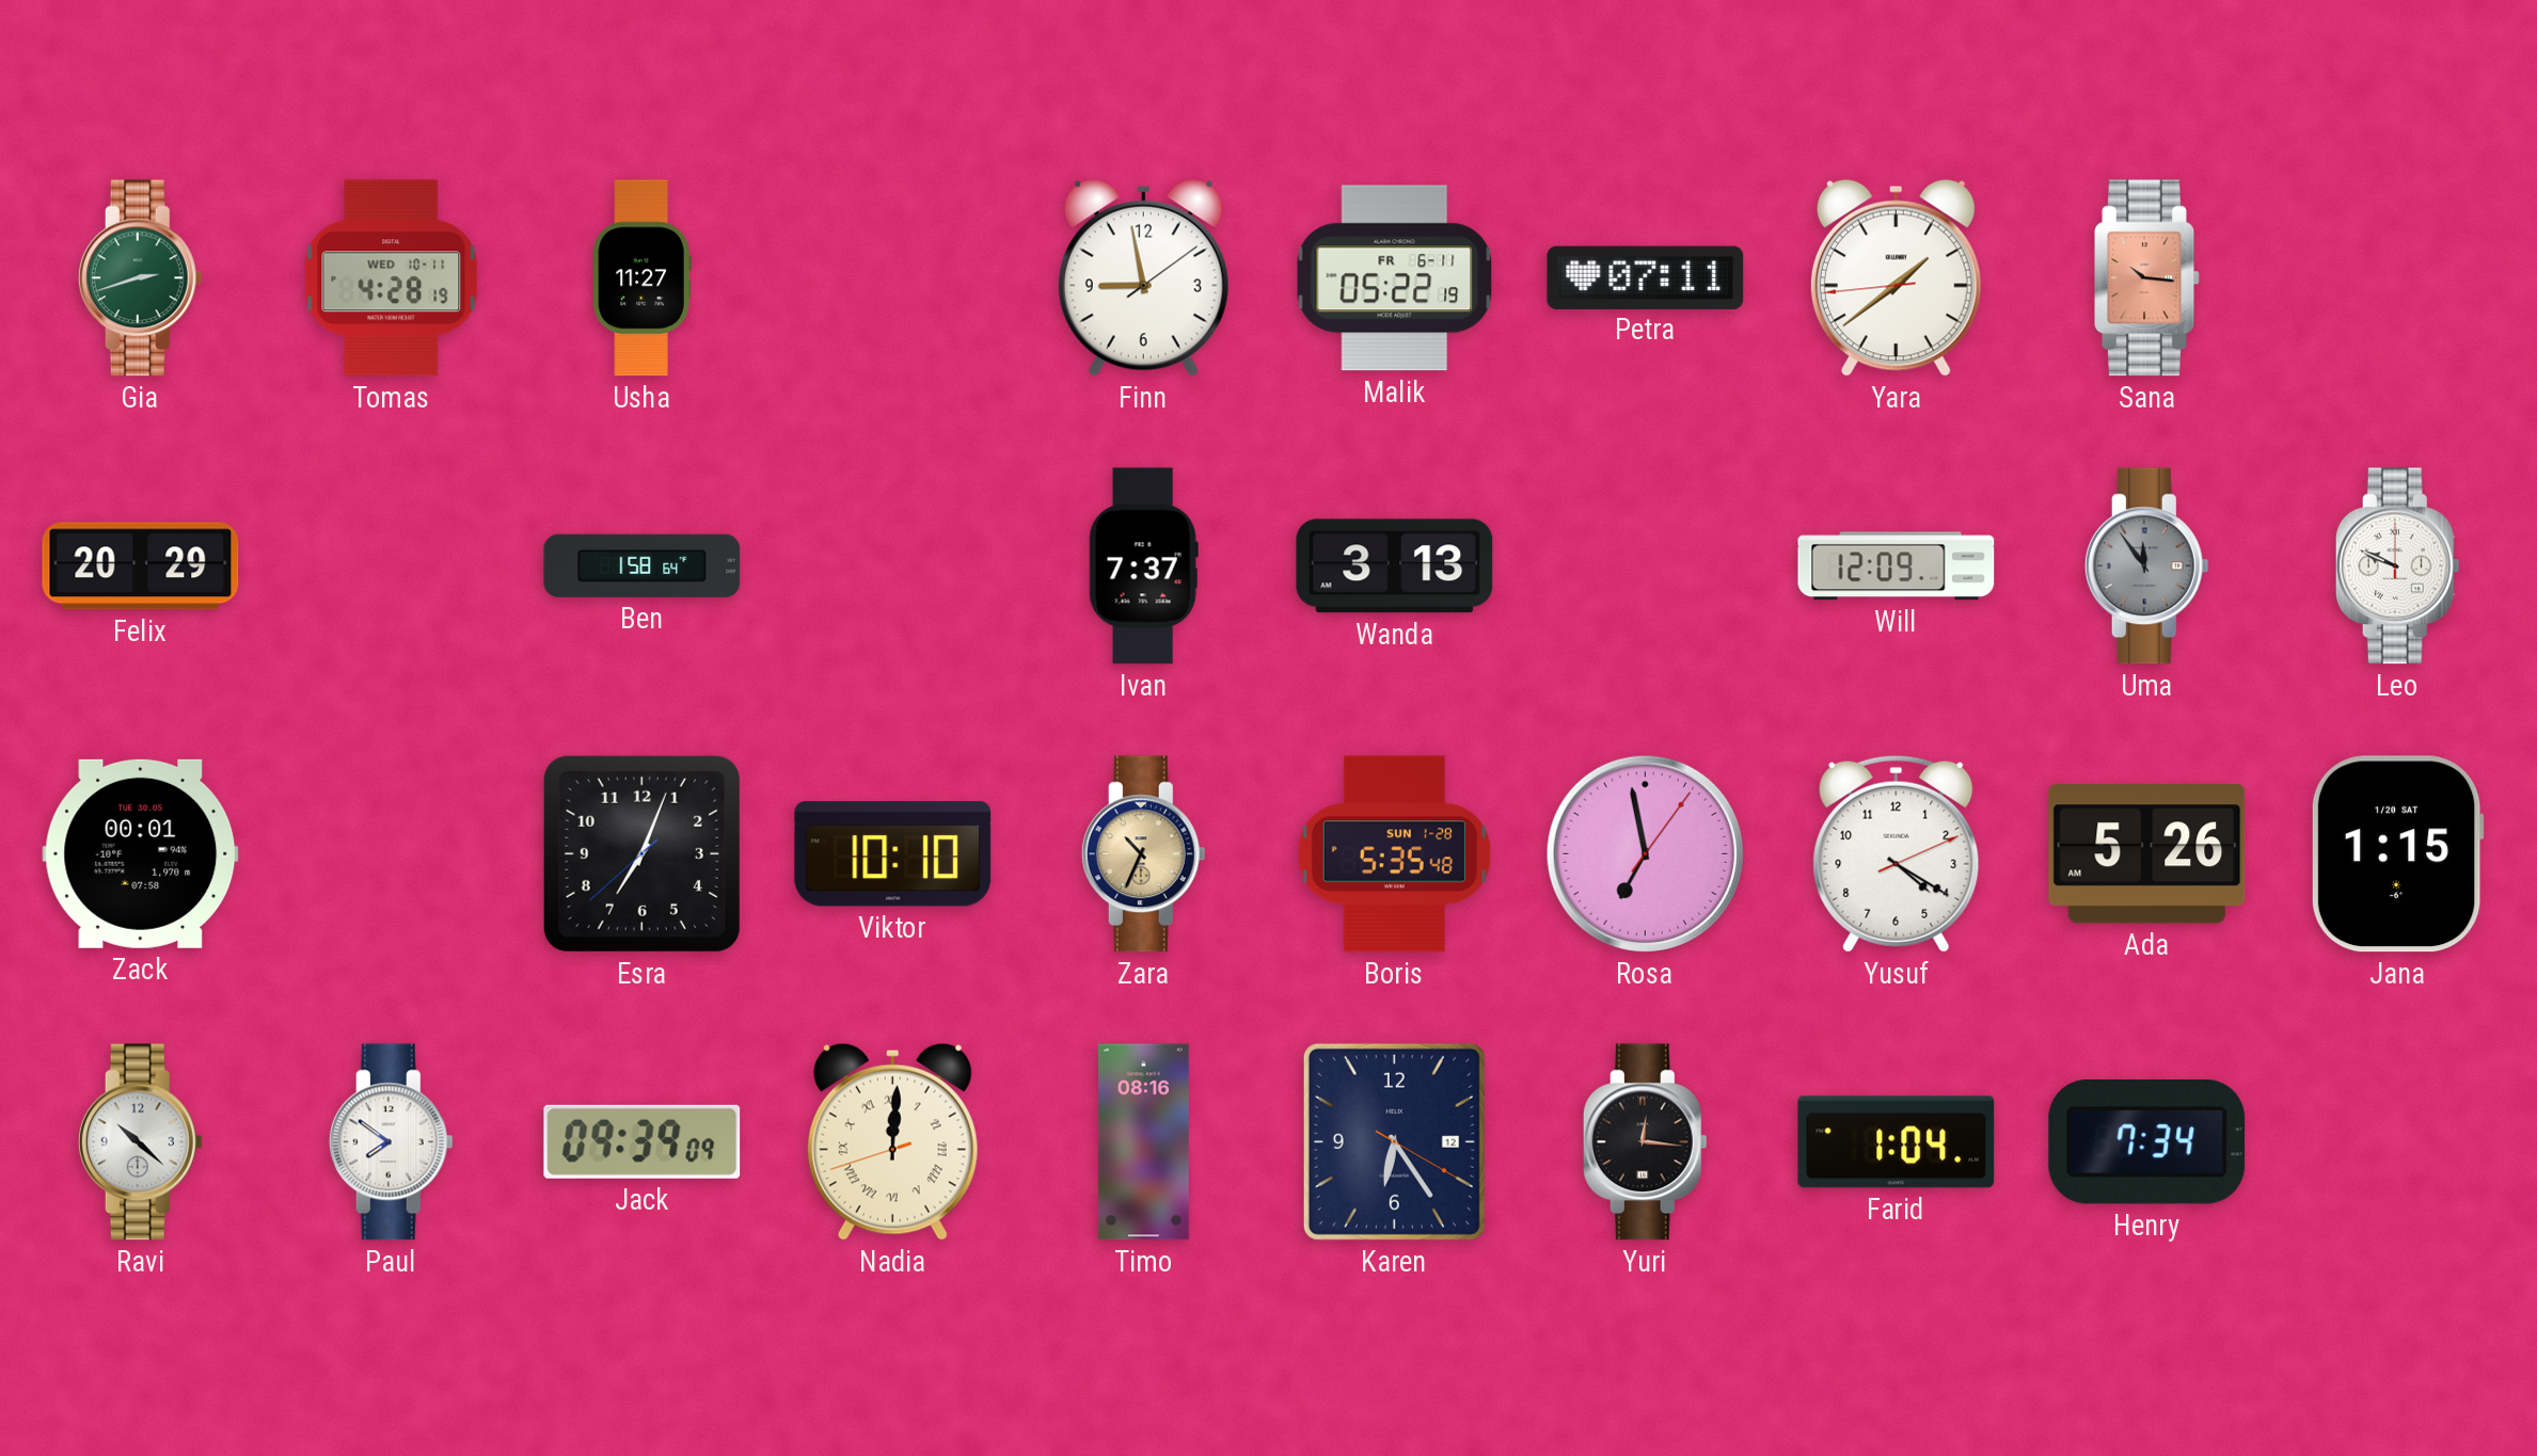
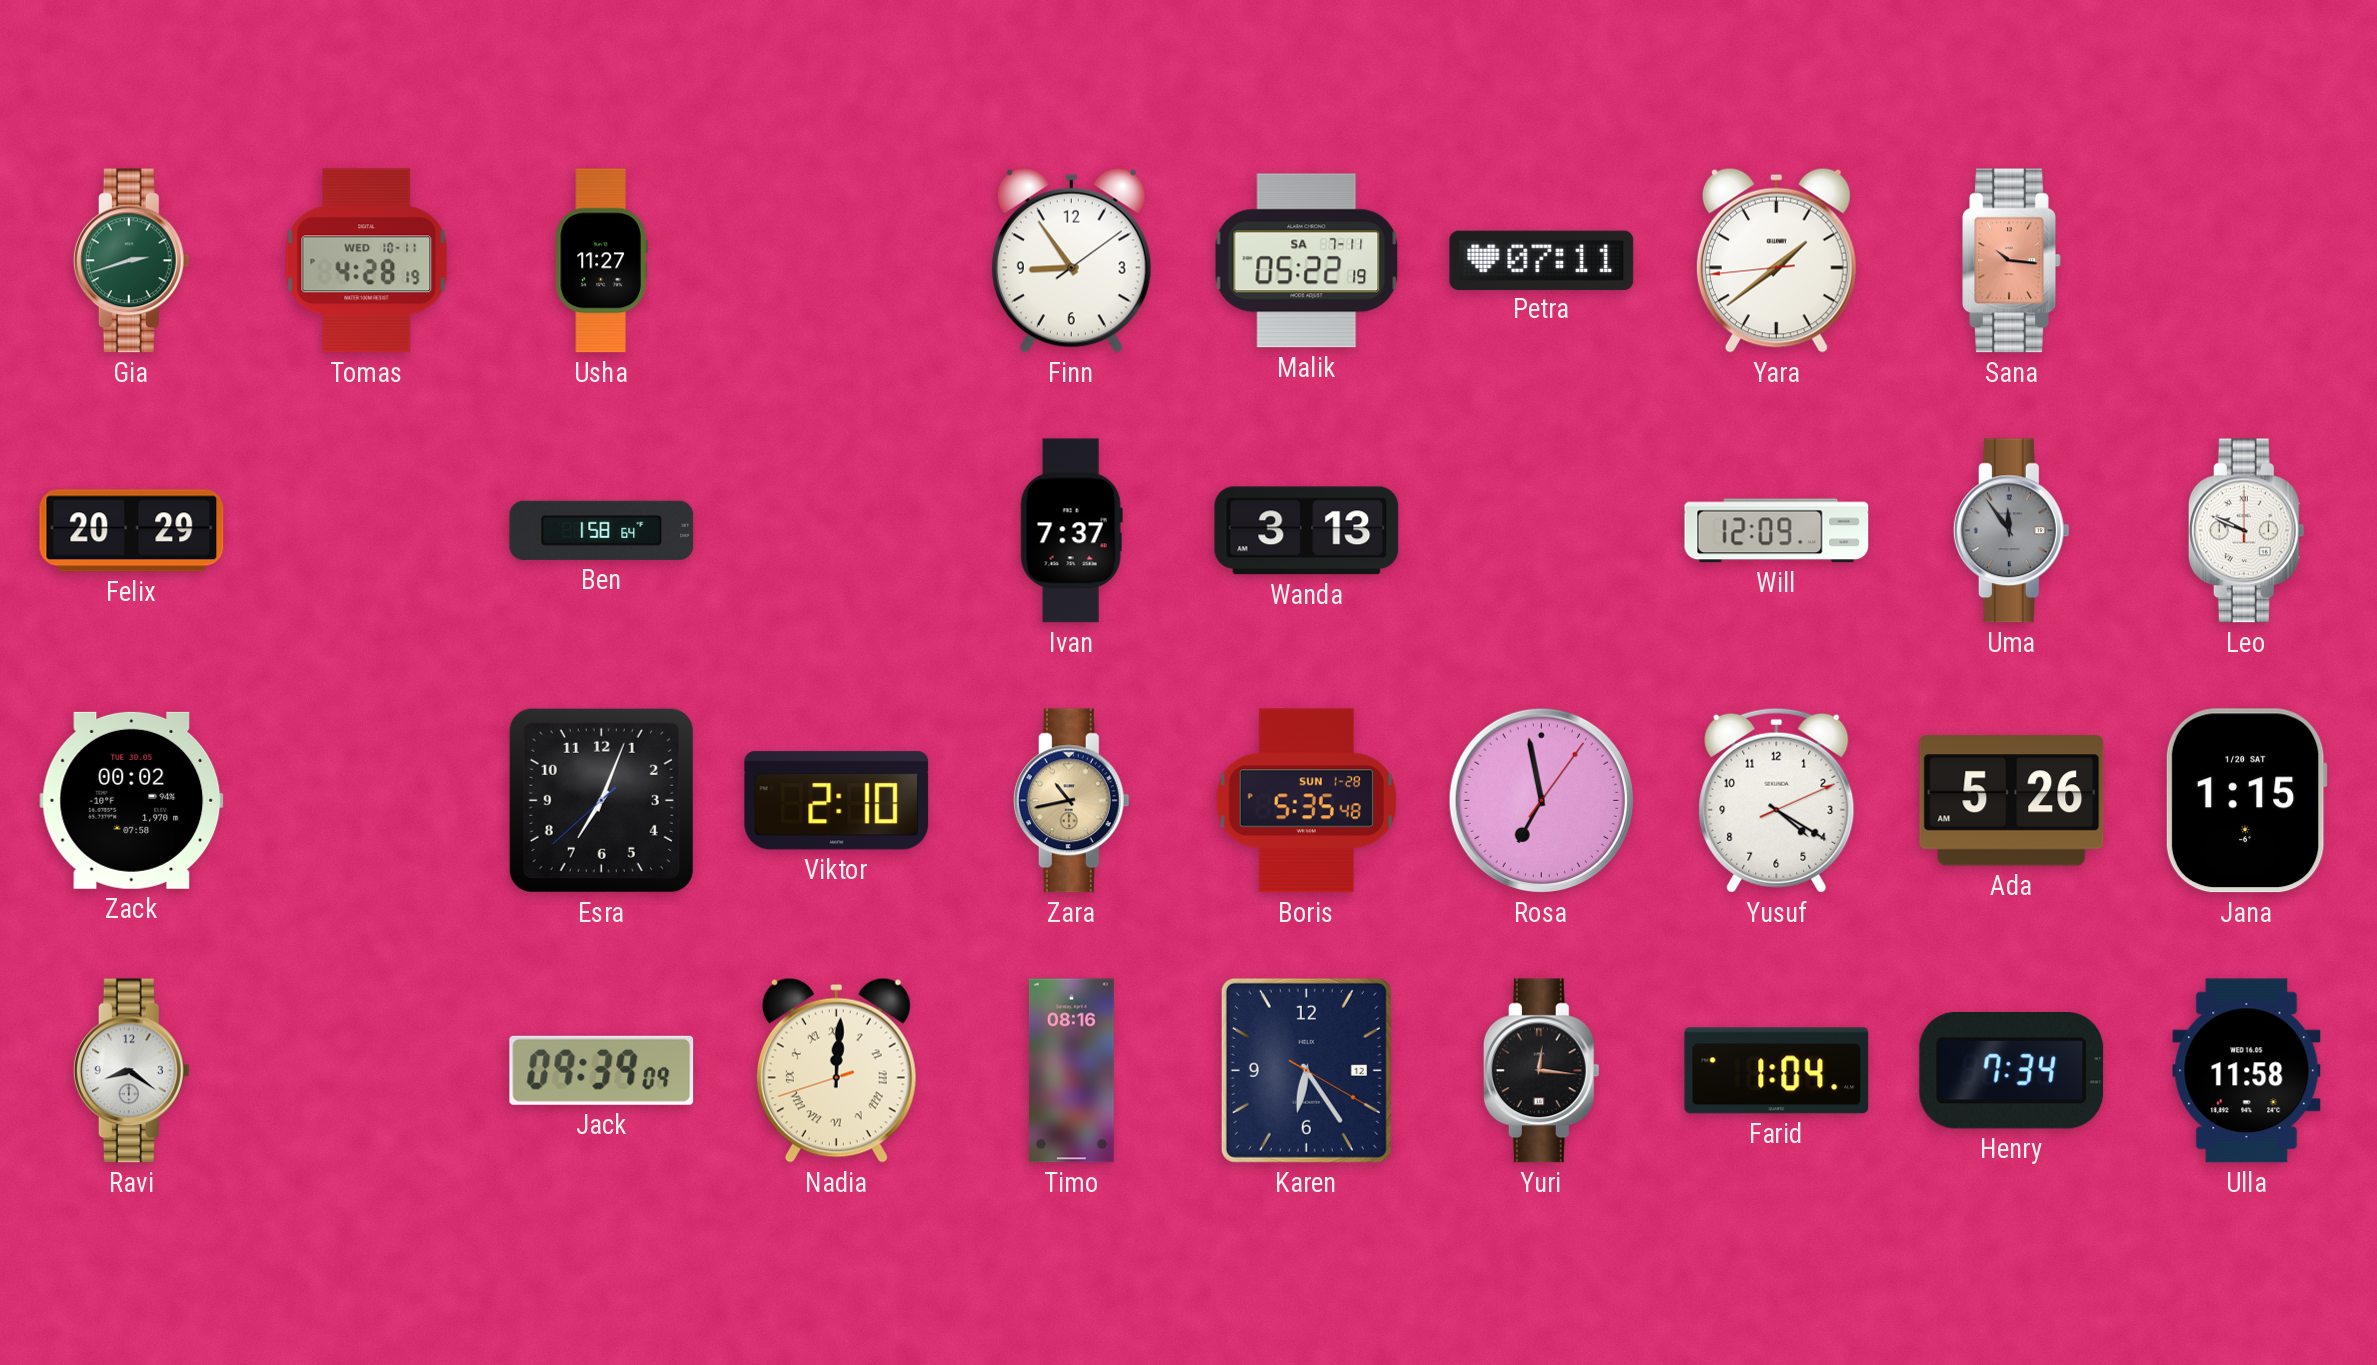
Finn: 8:58 -> 8:54
Malik date: FR 6-11 -> SA 7-11
Zack: 00:01 -> 00:02
Viktor: 10:10 -> 2:10
Zara: 10:34 -> 10:43
Ravi: 10:22 -> 8:21
Paul: 7:51 -> none
Ulla: none -> 11:58
